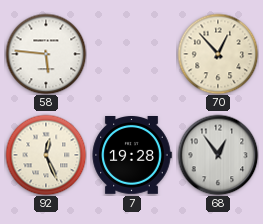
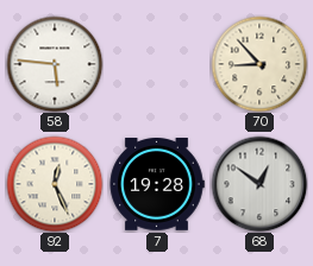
70: 12:53 -> 8:53
68: 12:54 -> 12:51
